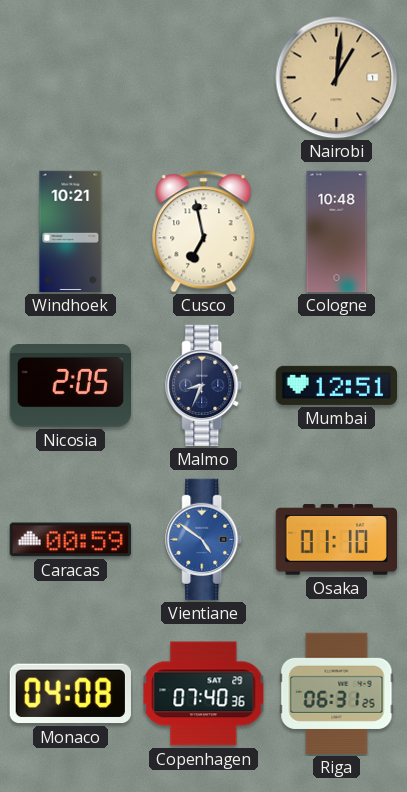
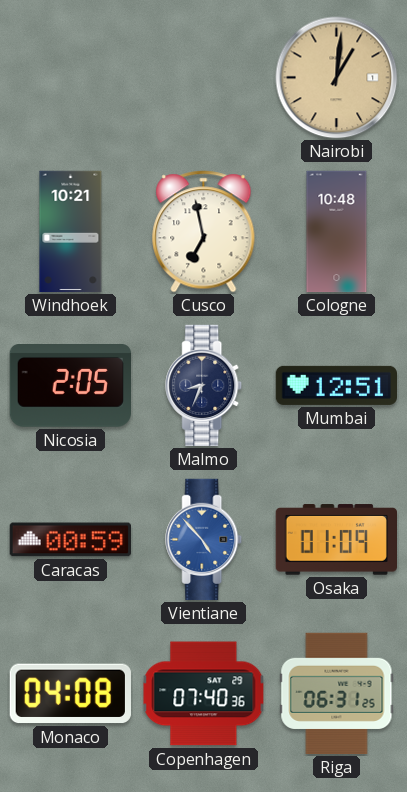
Vientiane: 4:51 -> 4:53
Osaka: 01:10 -> 01:09
